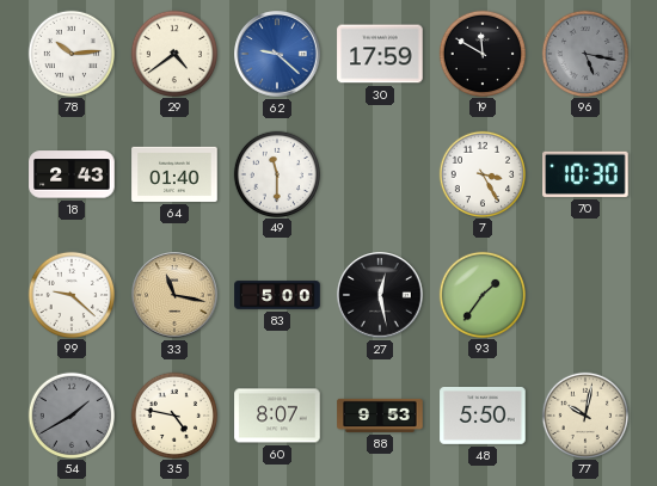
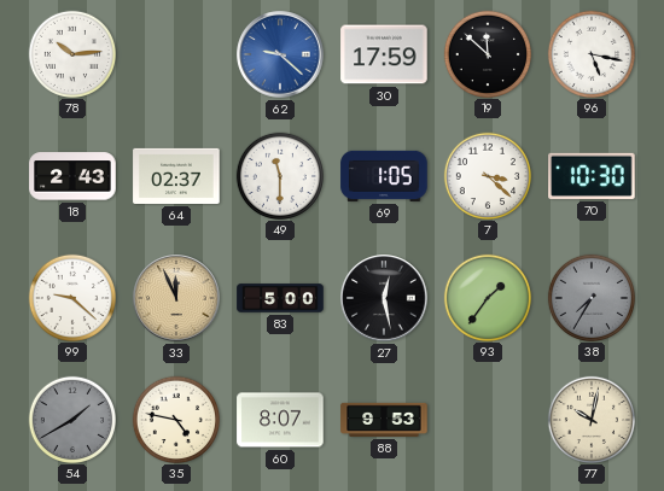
29: 4:39 -> none
19: 11:50 -> 11:52
96 dial: grey -> white
64: 01:40 -> 02:37
69: none -> 1:05
7: 3:25 -> 3:22
33: 11:17 -> 11:56
38: none -> 7:35
48: 5:50 -> none
